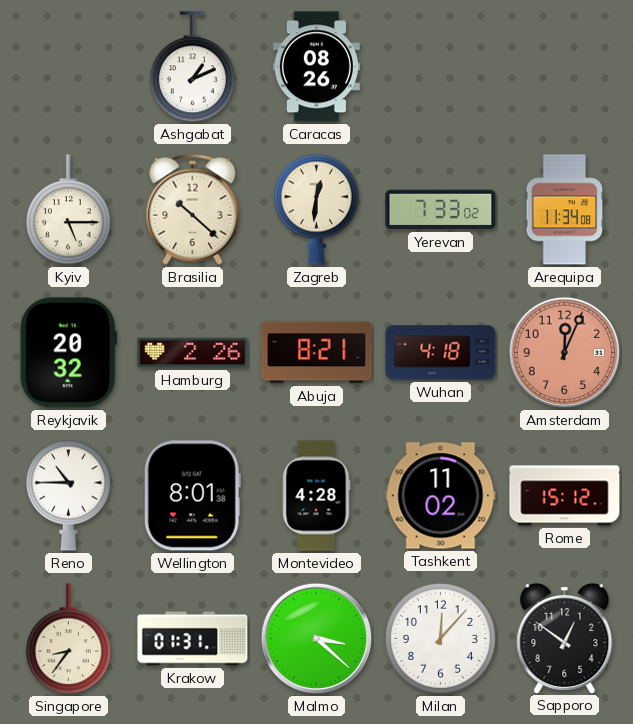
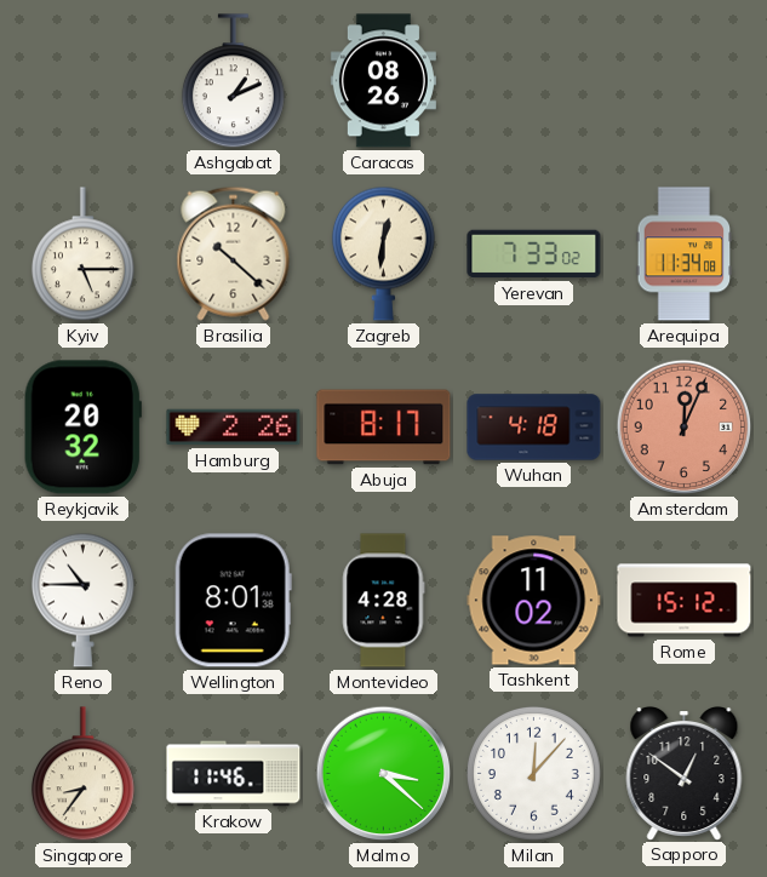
Abuja: 8:21 -> 8:17
Krakow: 01:31 -> 11:46
